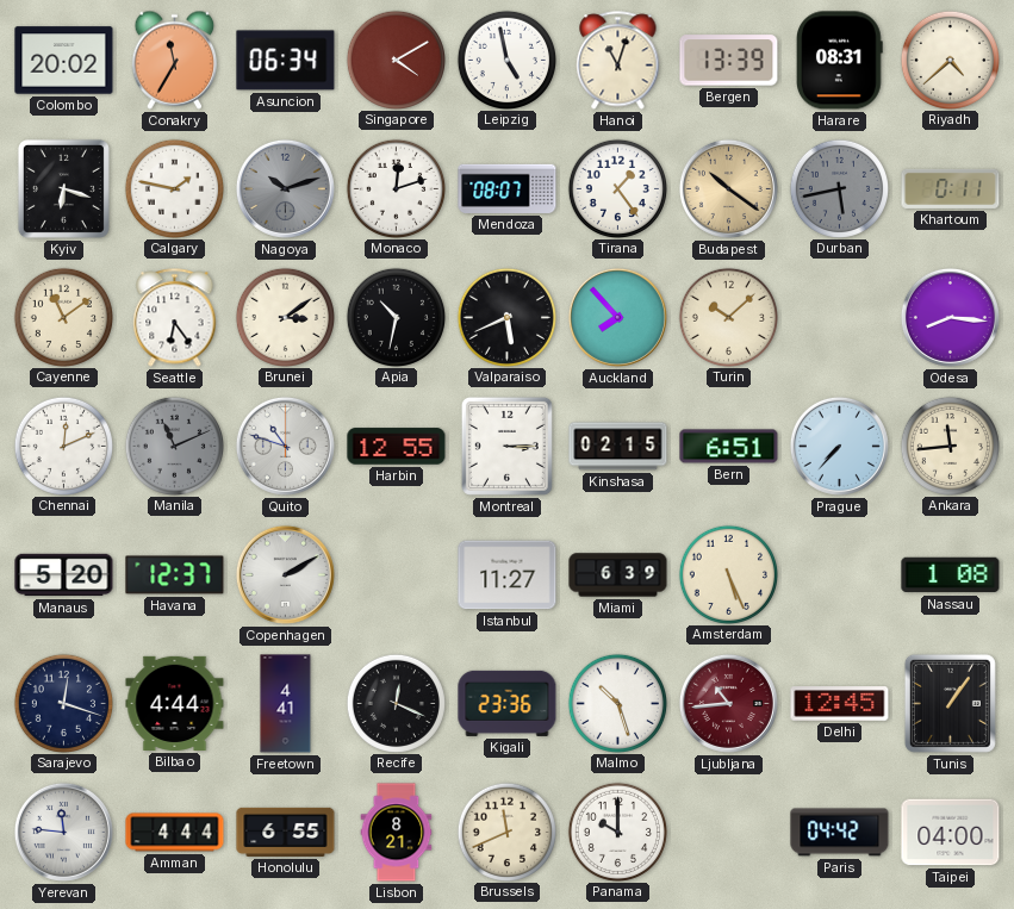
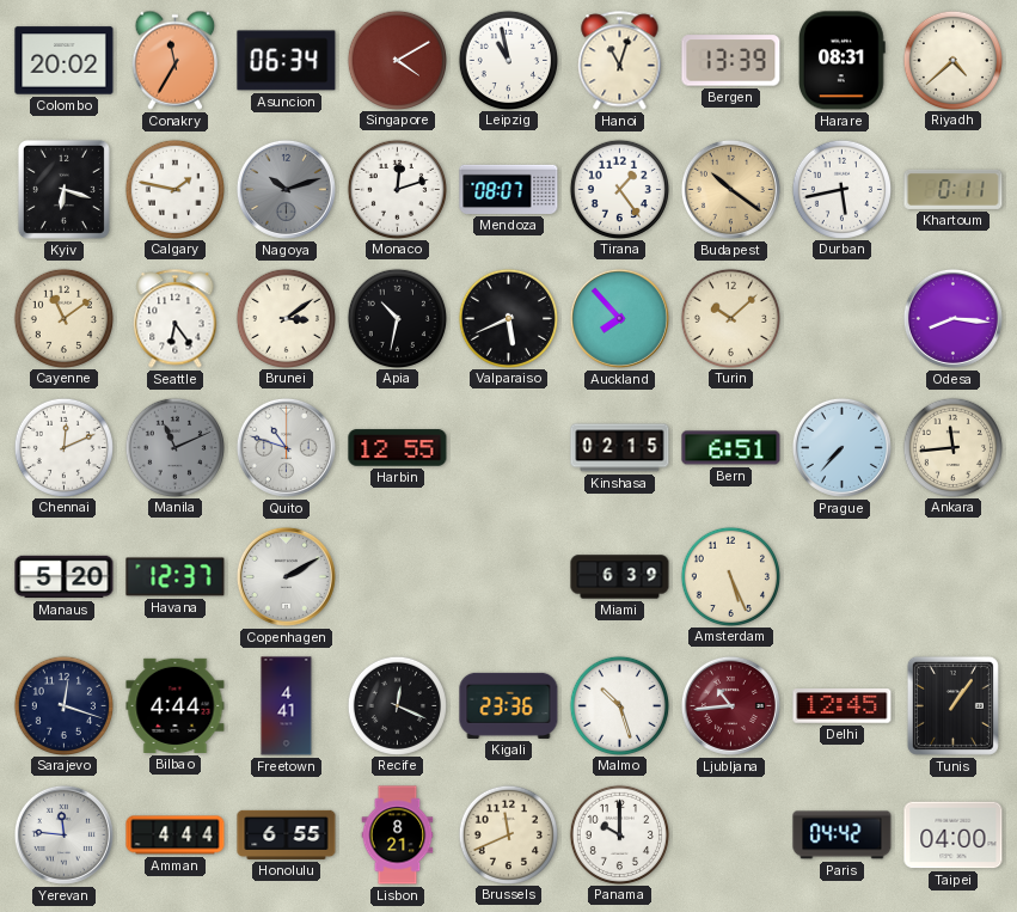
Leipzig: 4:58 -> 10:58
Durban dial: grey -> white
Montreal: 3:15 -> none
Istanbul: 11:27 -> none
Nassau: 1:08 -> none
